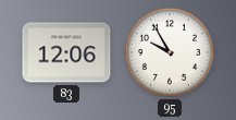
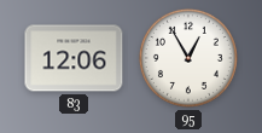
95: 9:55 -> 12:55
